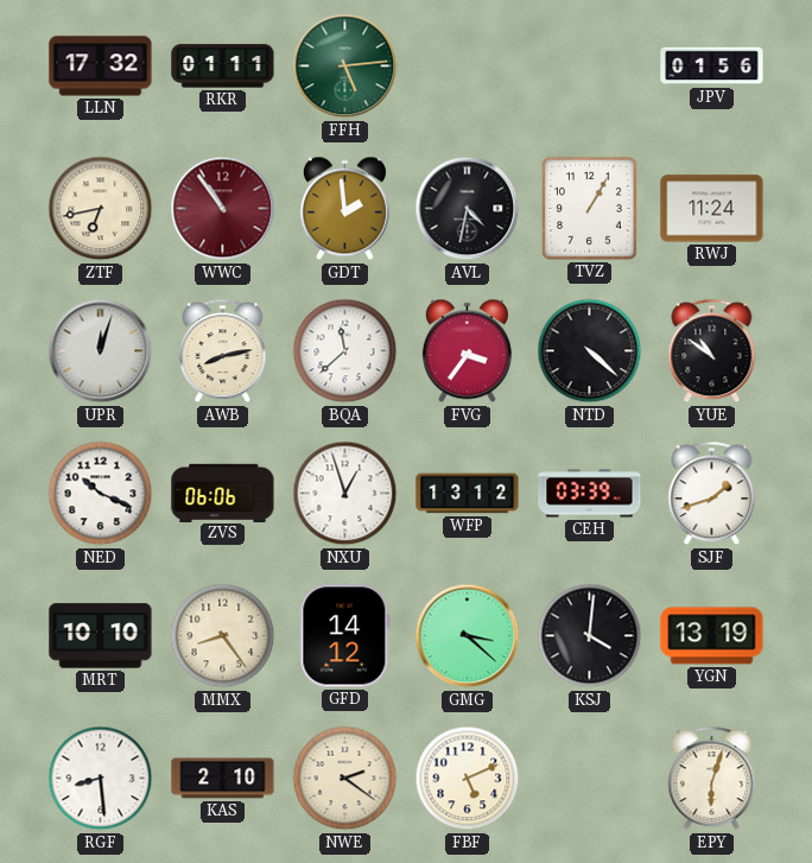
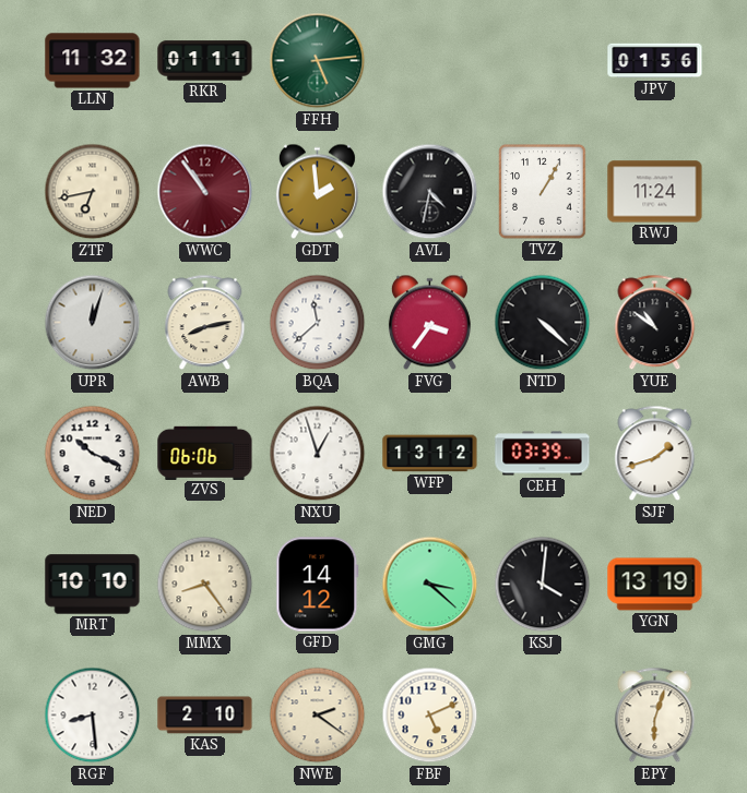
LLN: 17:32 -> 11:32
